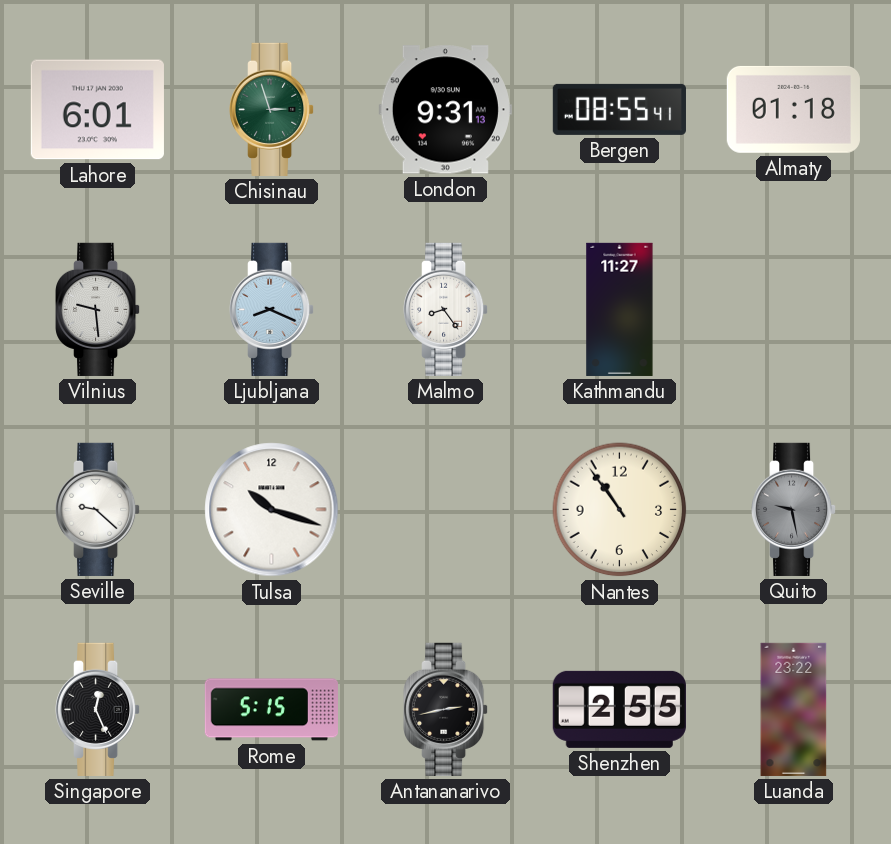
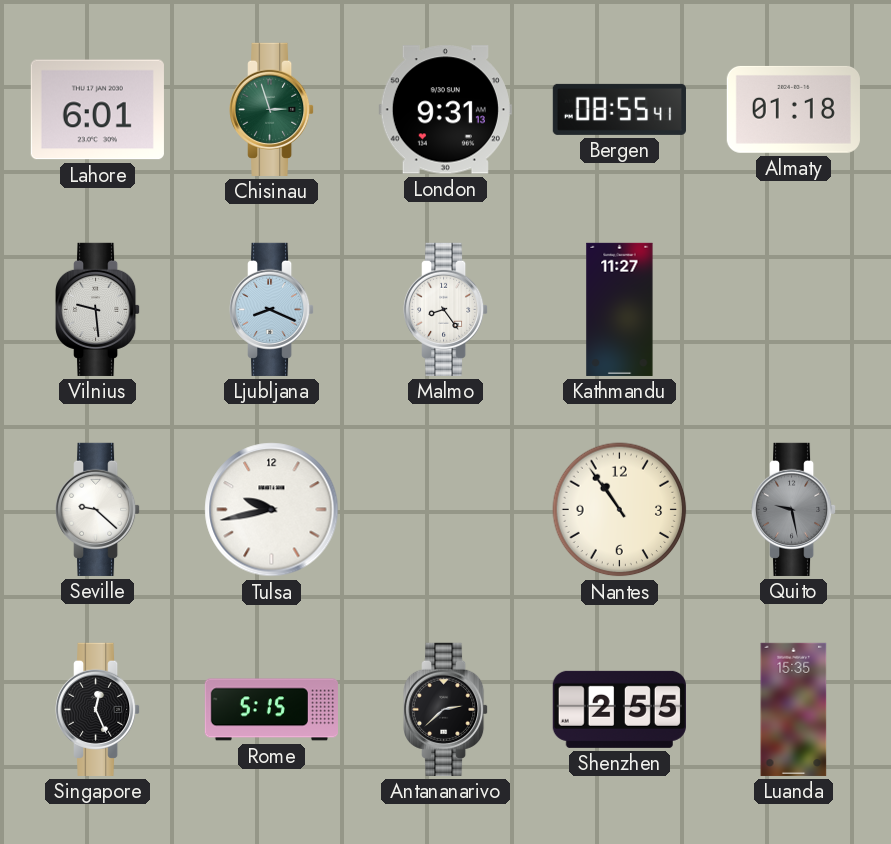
Tulsa: 10:18 -> 9:43
Antananarivo: 2:43 -> 2:38
Luanda: 23:22 -> 15:35
